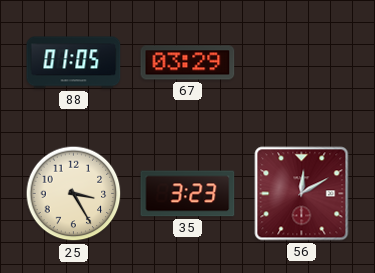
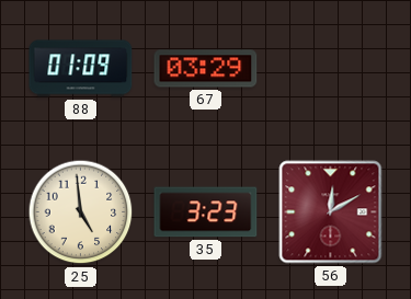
88: 01:05 -> 01:09
25: 3:25 -> 4:59
